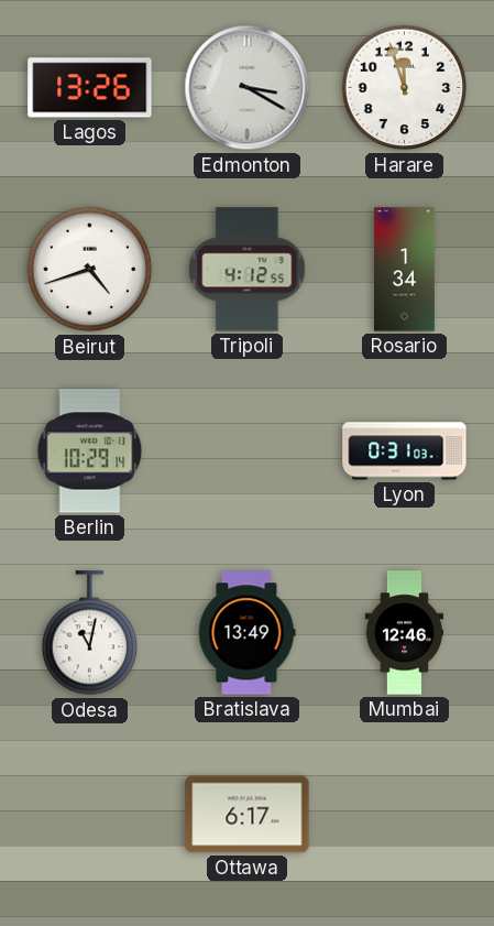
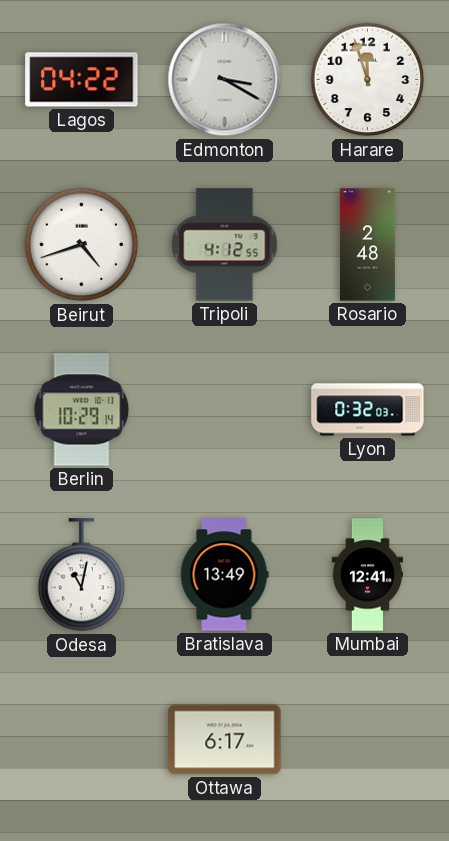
Lagos: 13:26 -> 04:22
Rosario: 1:34 -> 2:48
Lyon: 0:31 -> 0:32
Mumbai: 12:46 -> 12:41
